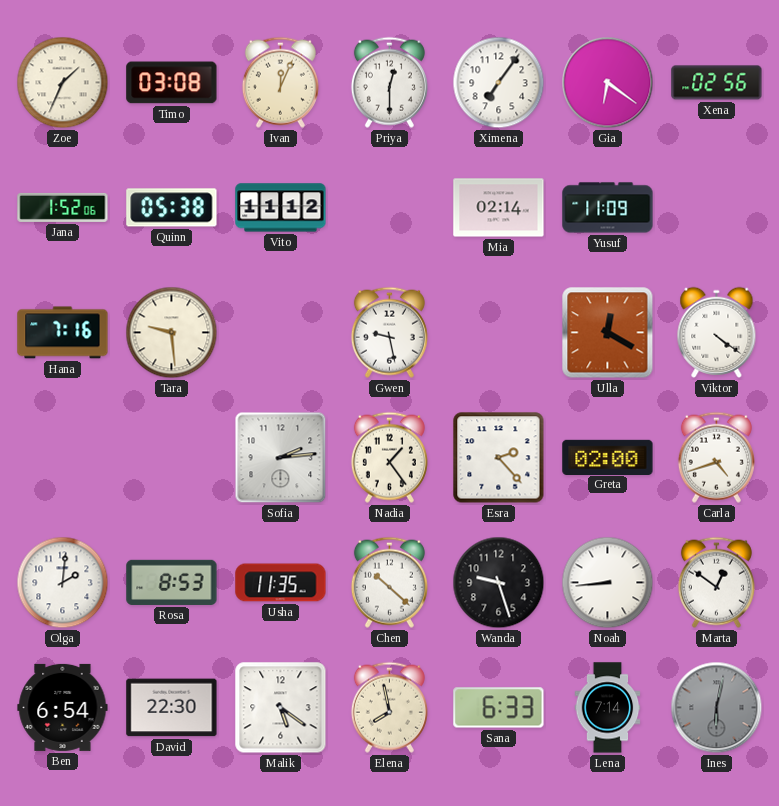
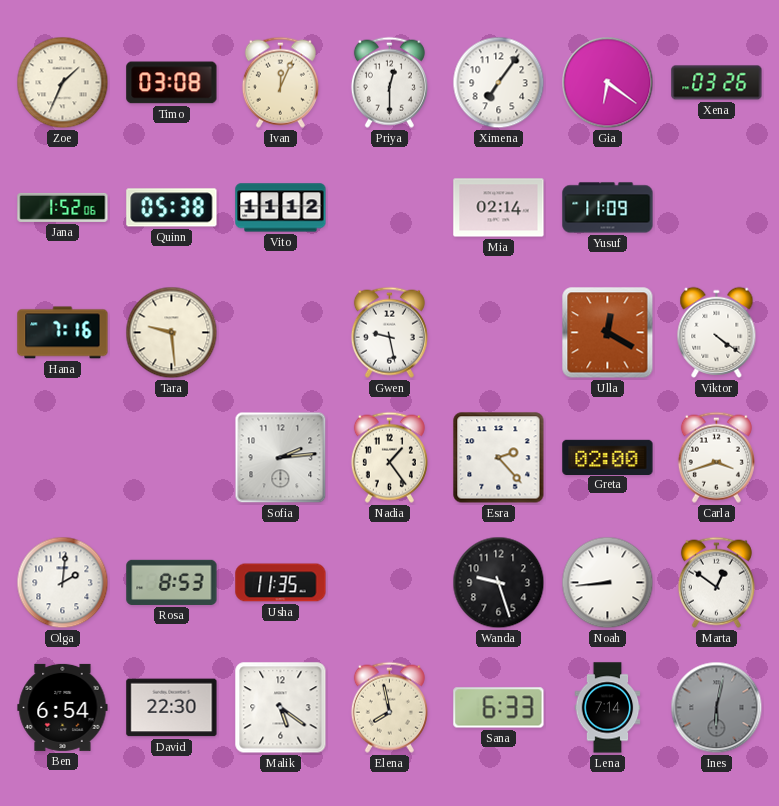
Xena: 02:56 -> 03:26
Carla: 4:42 -> 3:42
Chen: 10:22 -> none
